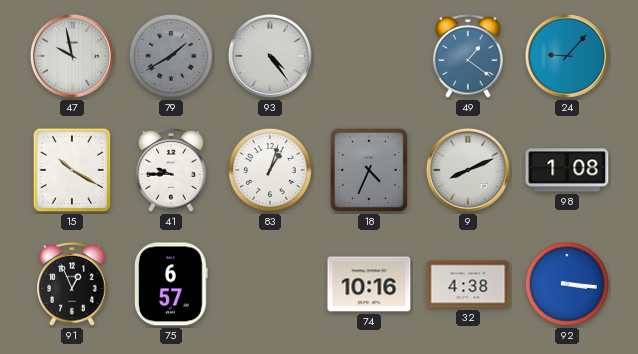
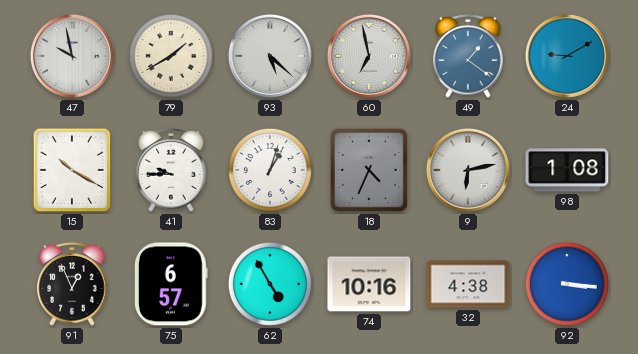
79 dial: grey -> cream
93: 4:24 -> 5:22
60: none -> 6:58
24: 9:07 -> 9:10
9: 8:11 -> 6:13
62: none -> 4:55
